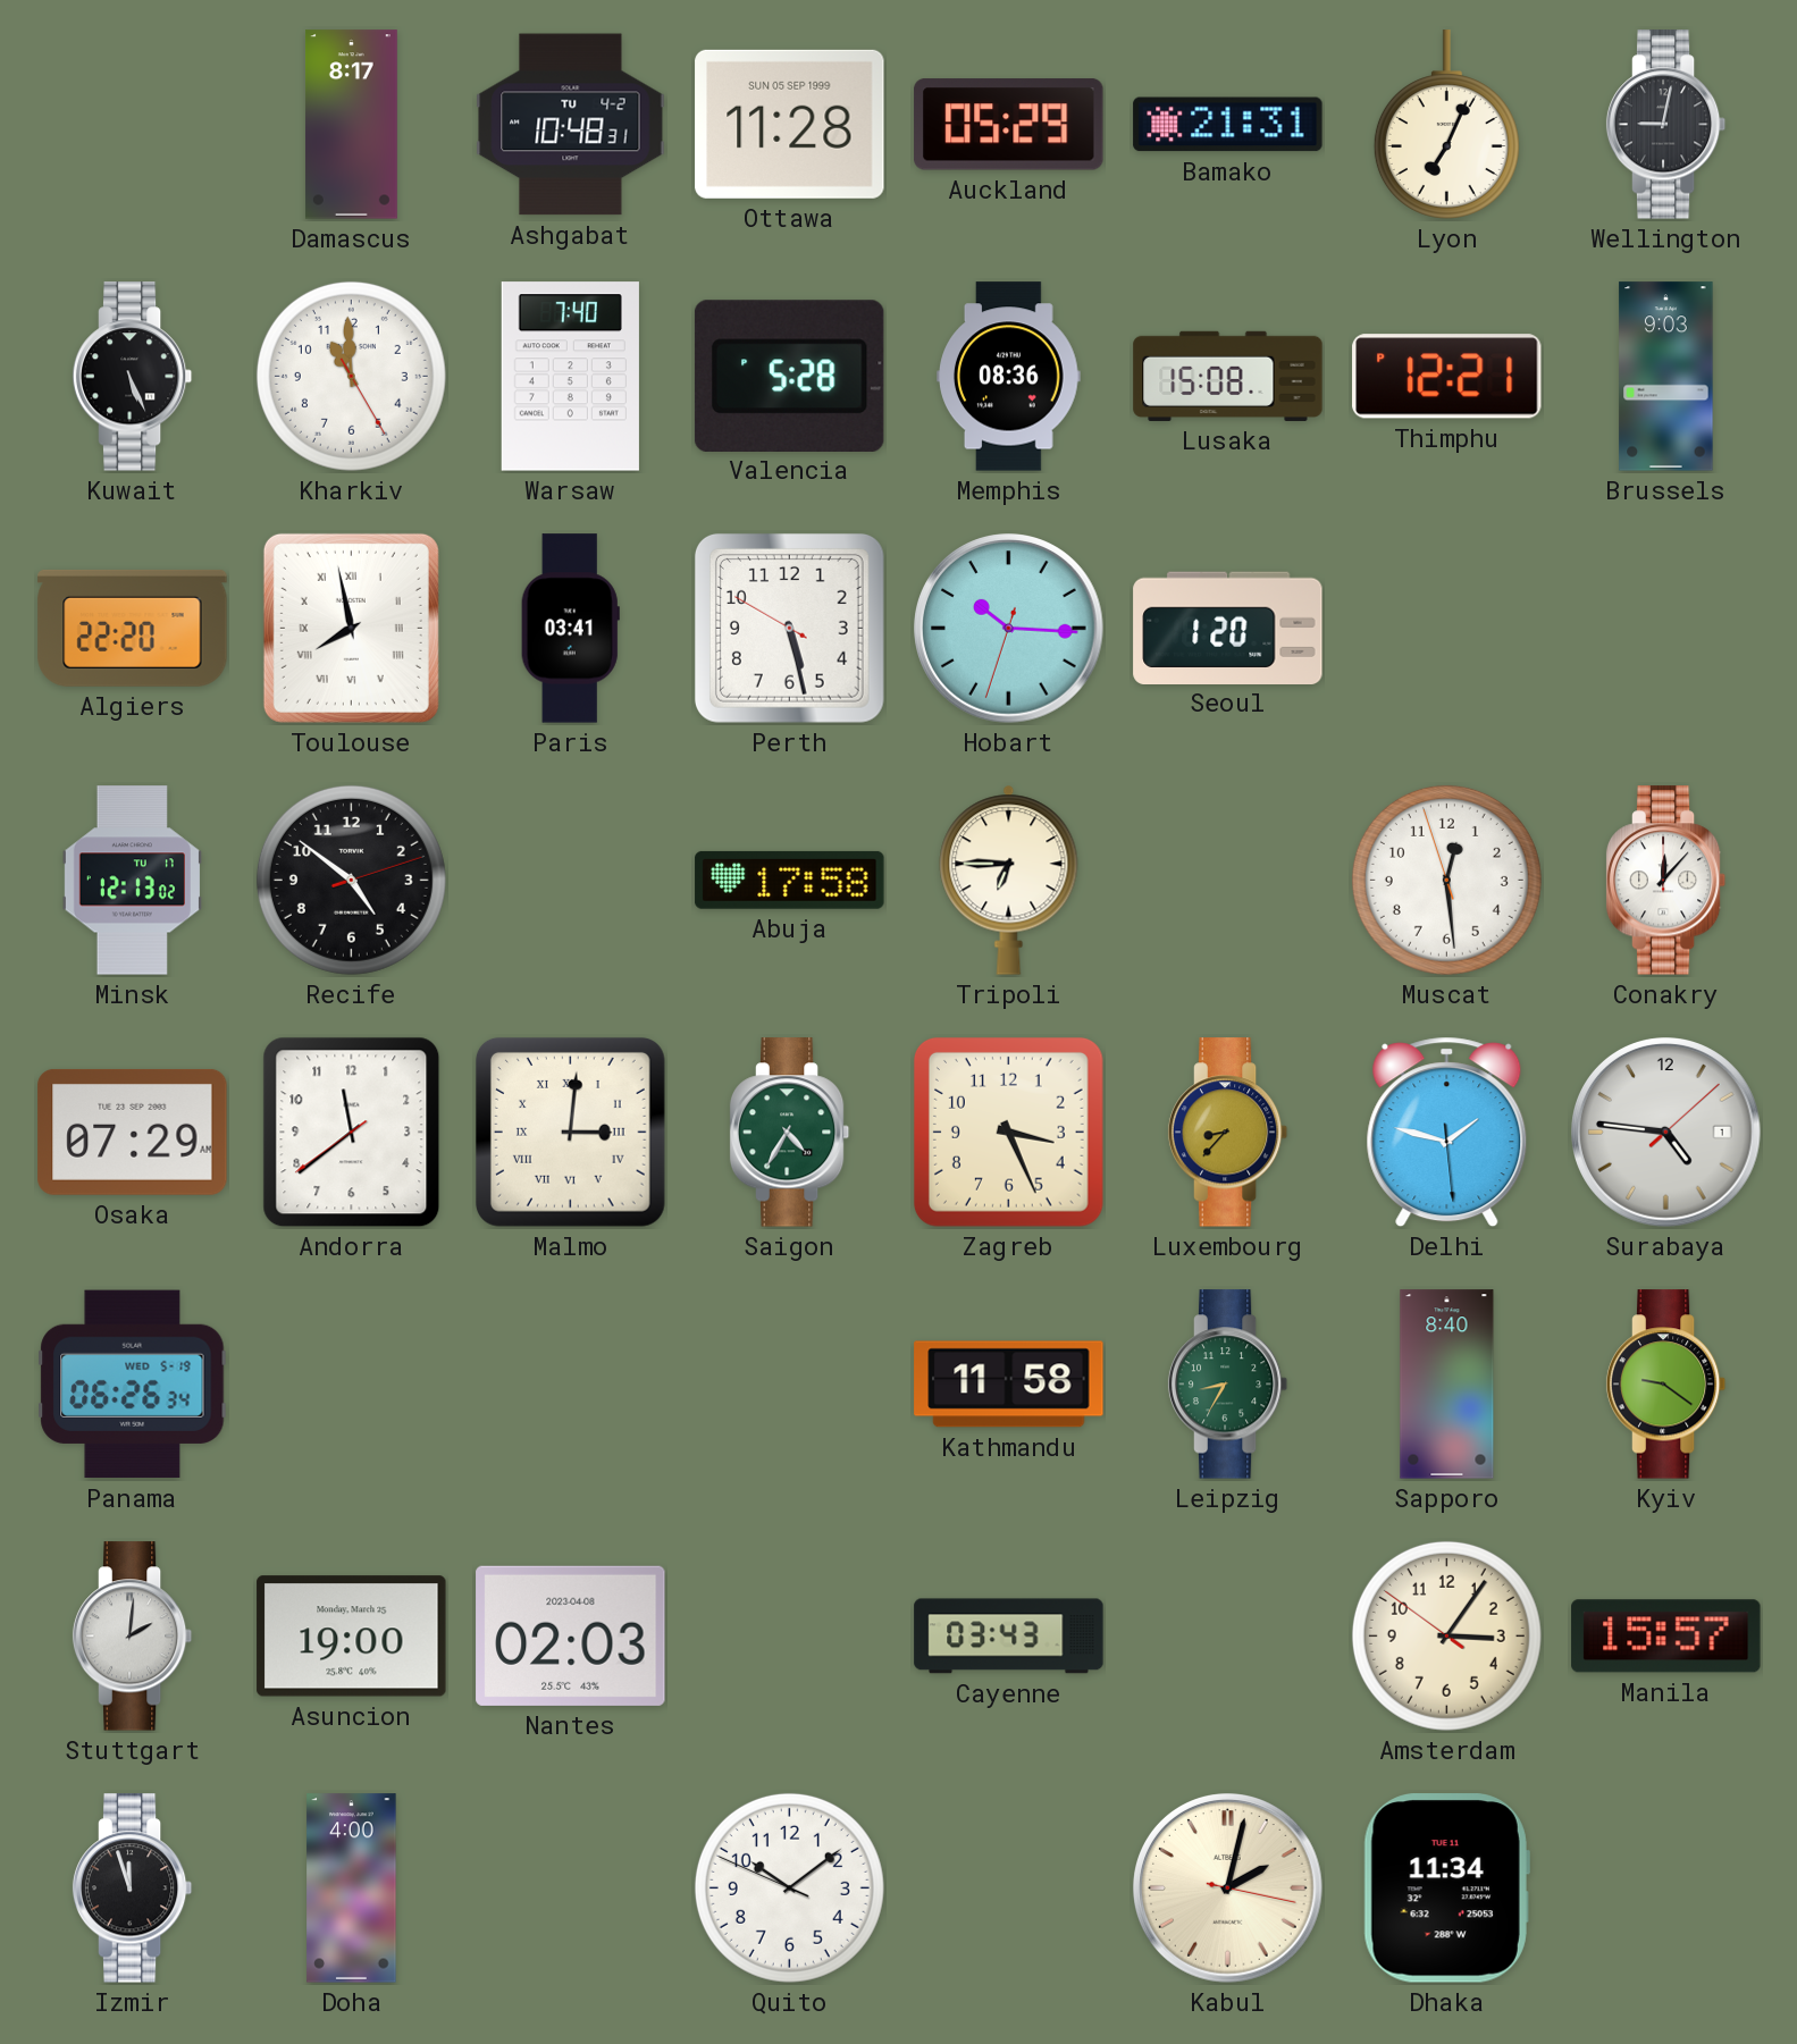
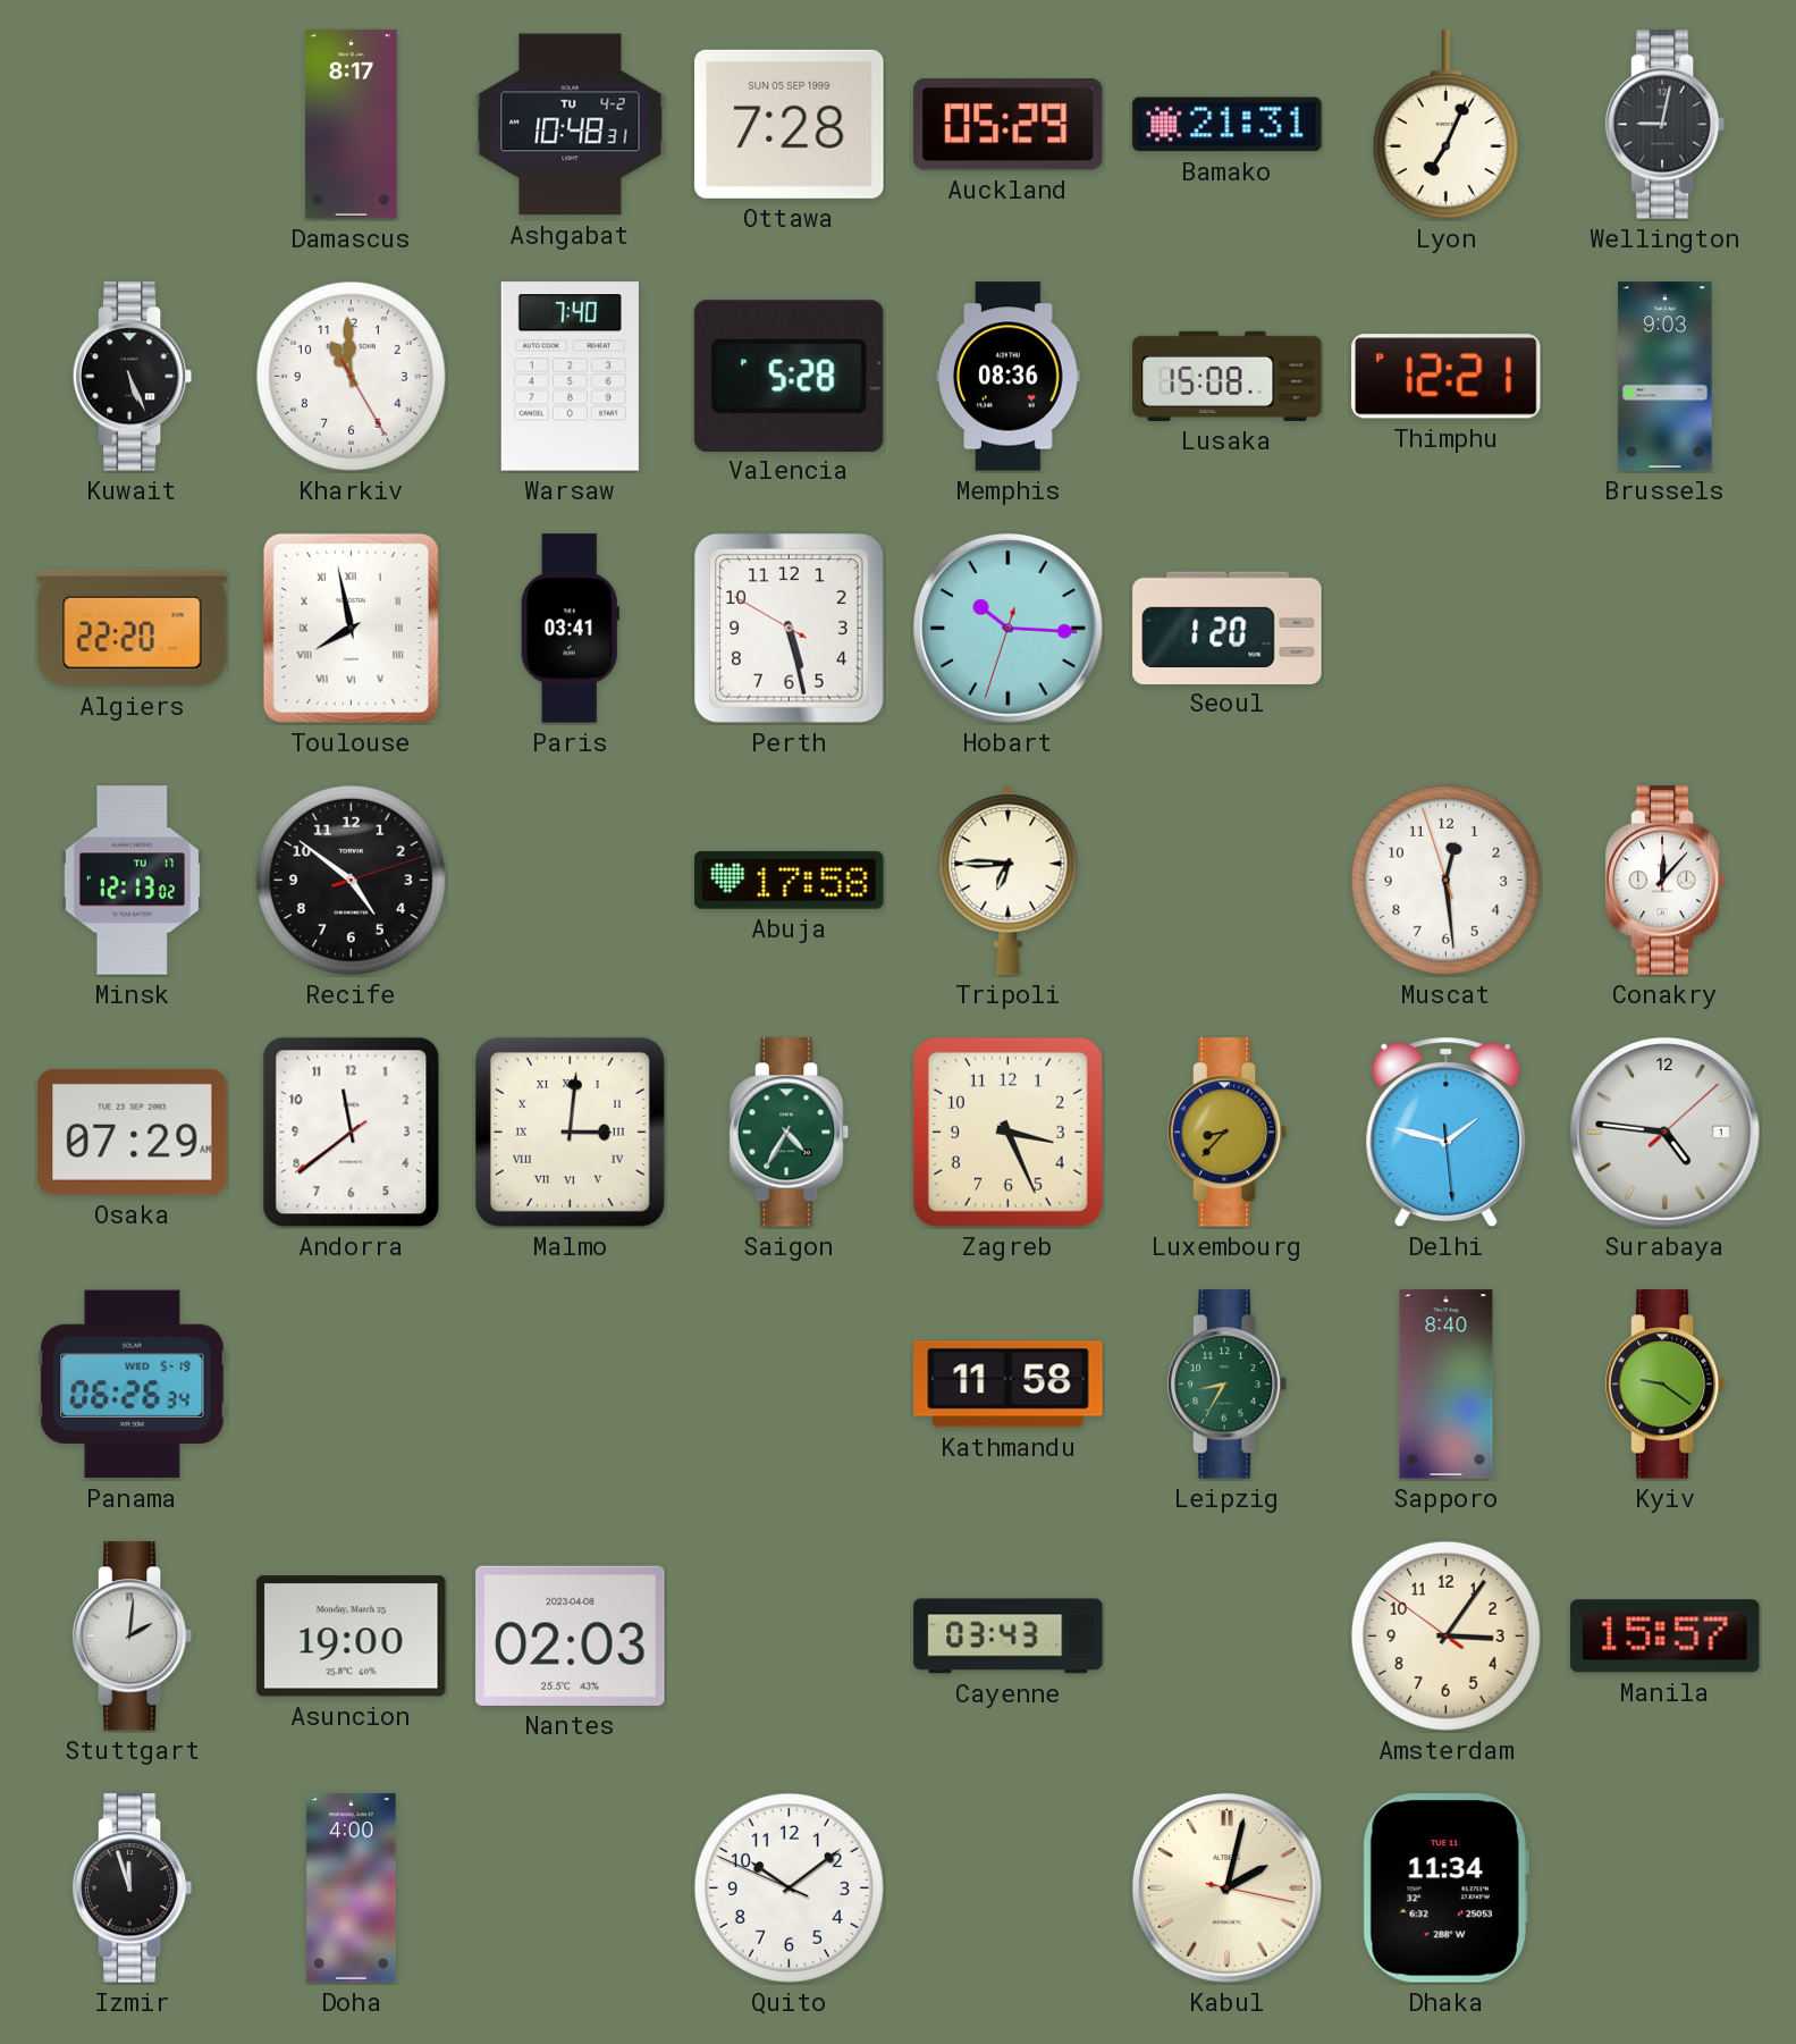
Ottawa: 11:28 -> 7:28
